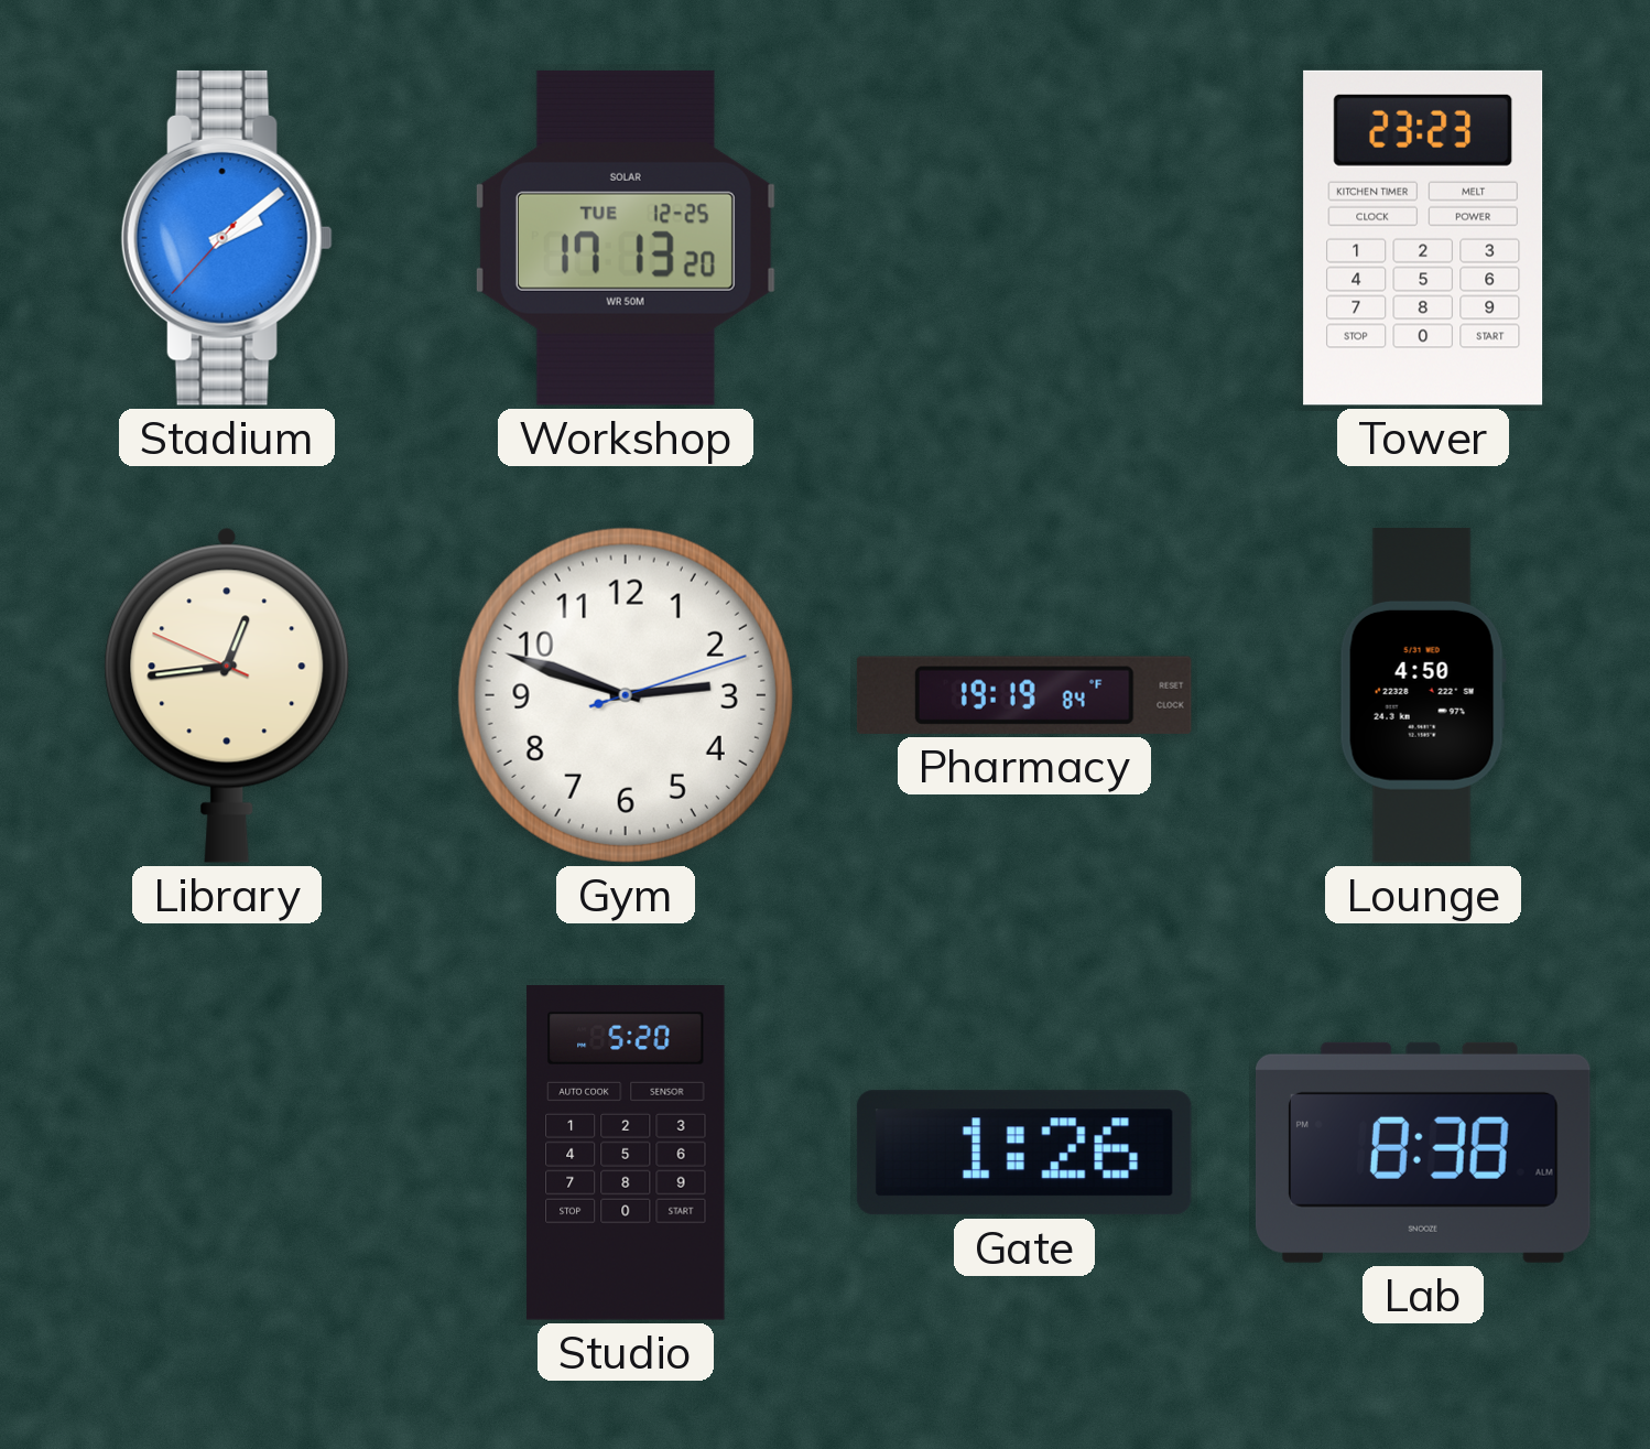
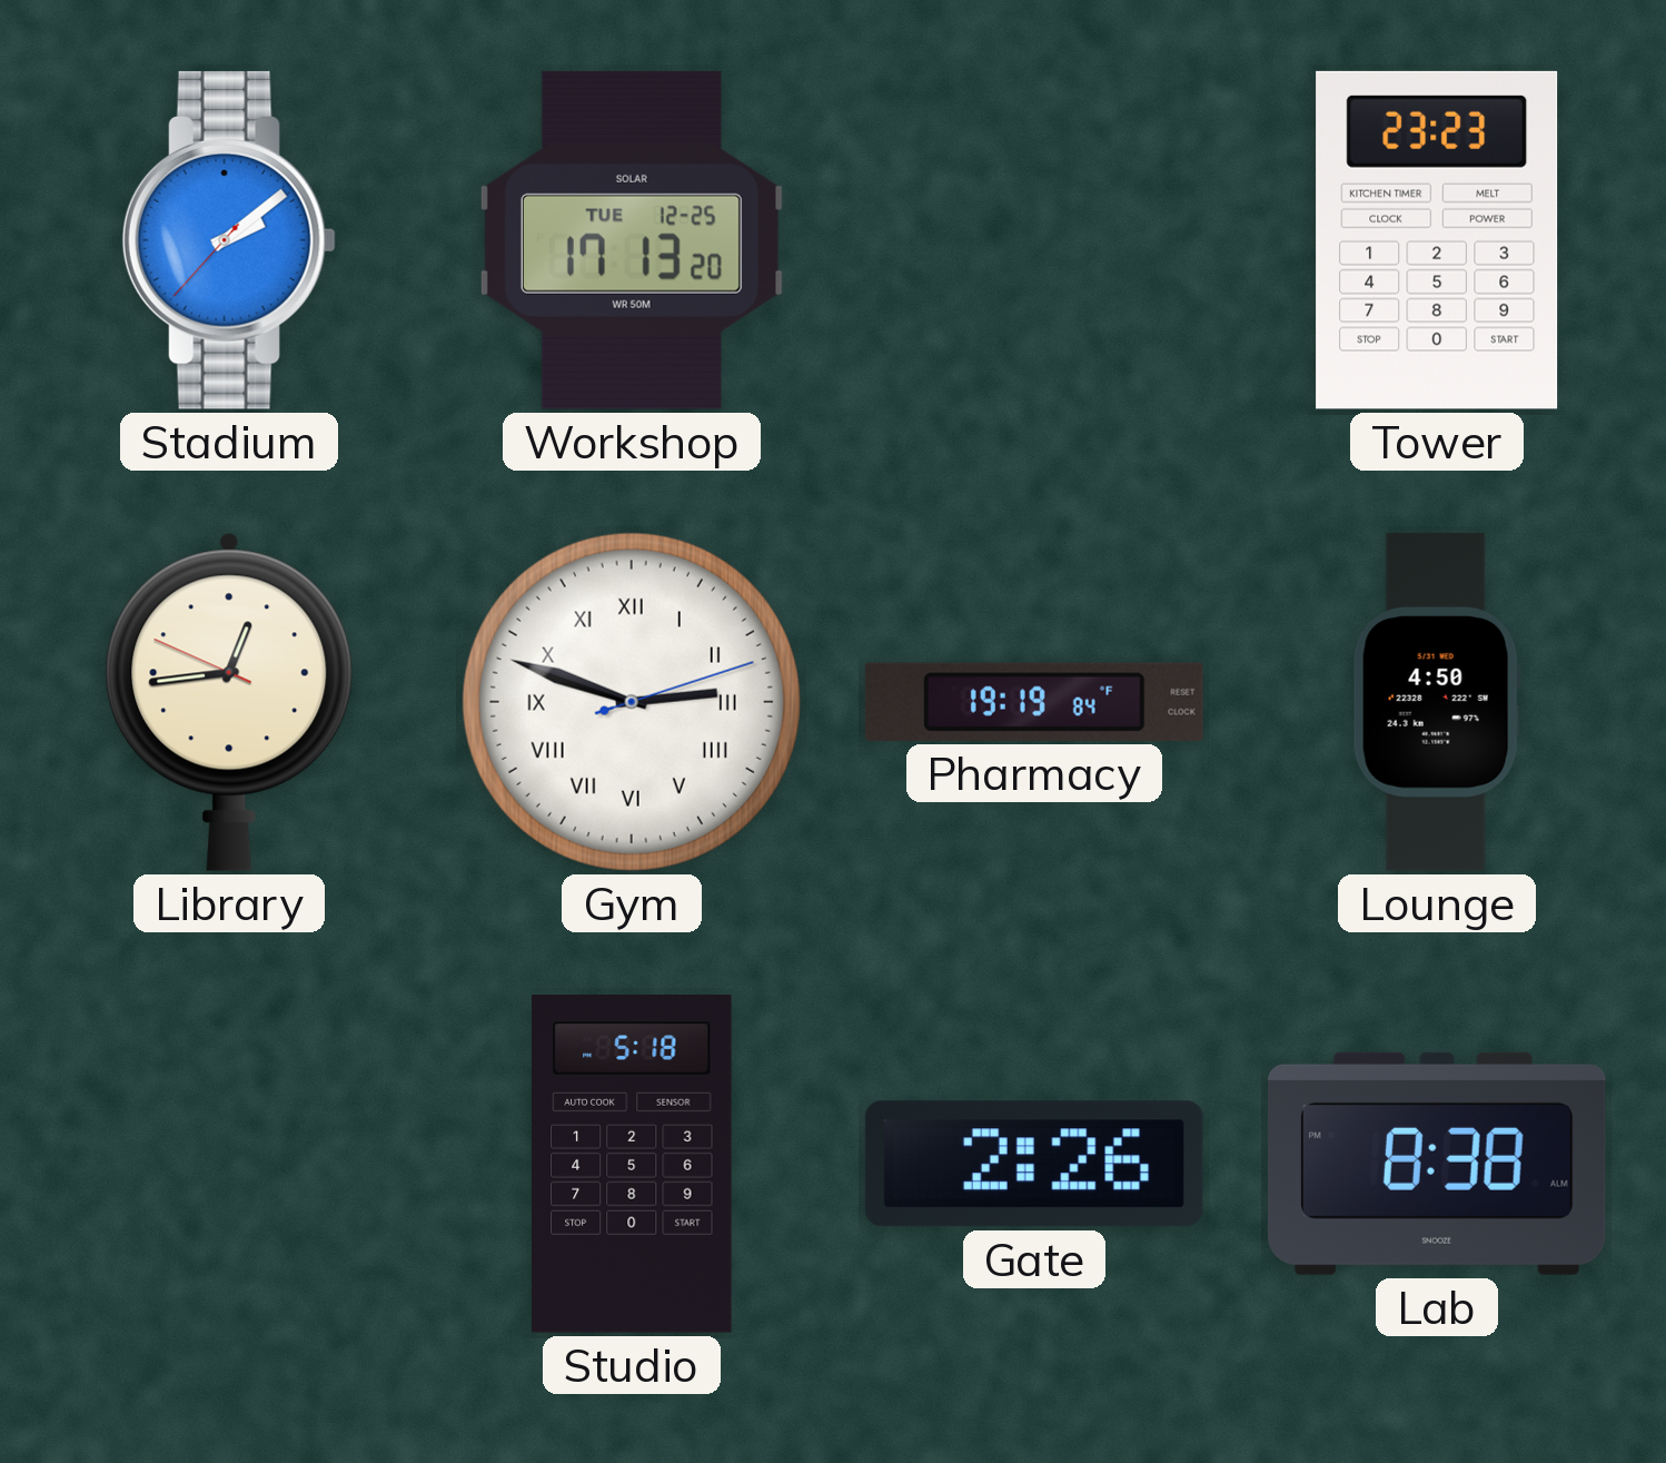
Gym numerals: Arabic -> Roman
Studio: 5:20 -> 5:18
Gate: 1:26 -> 2:26
